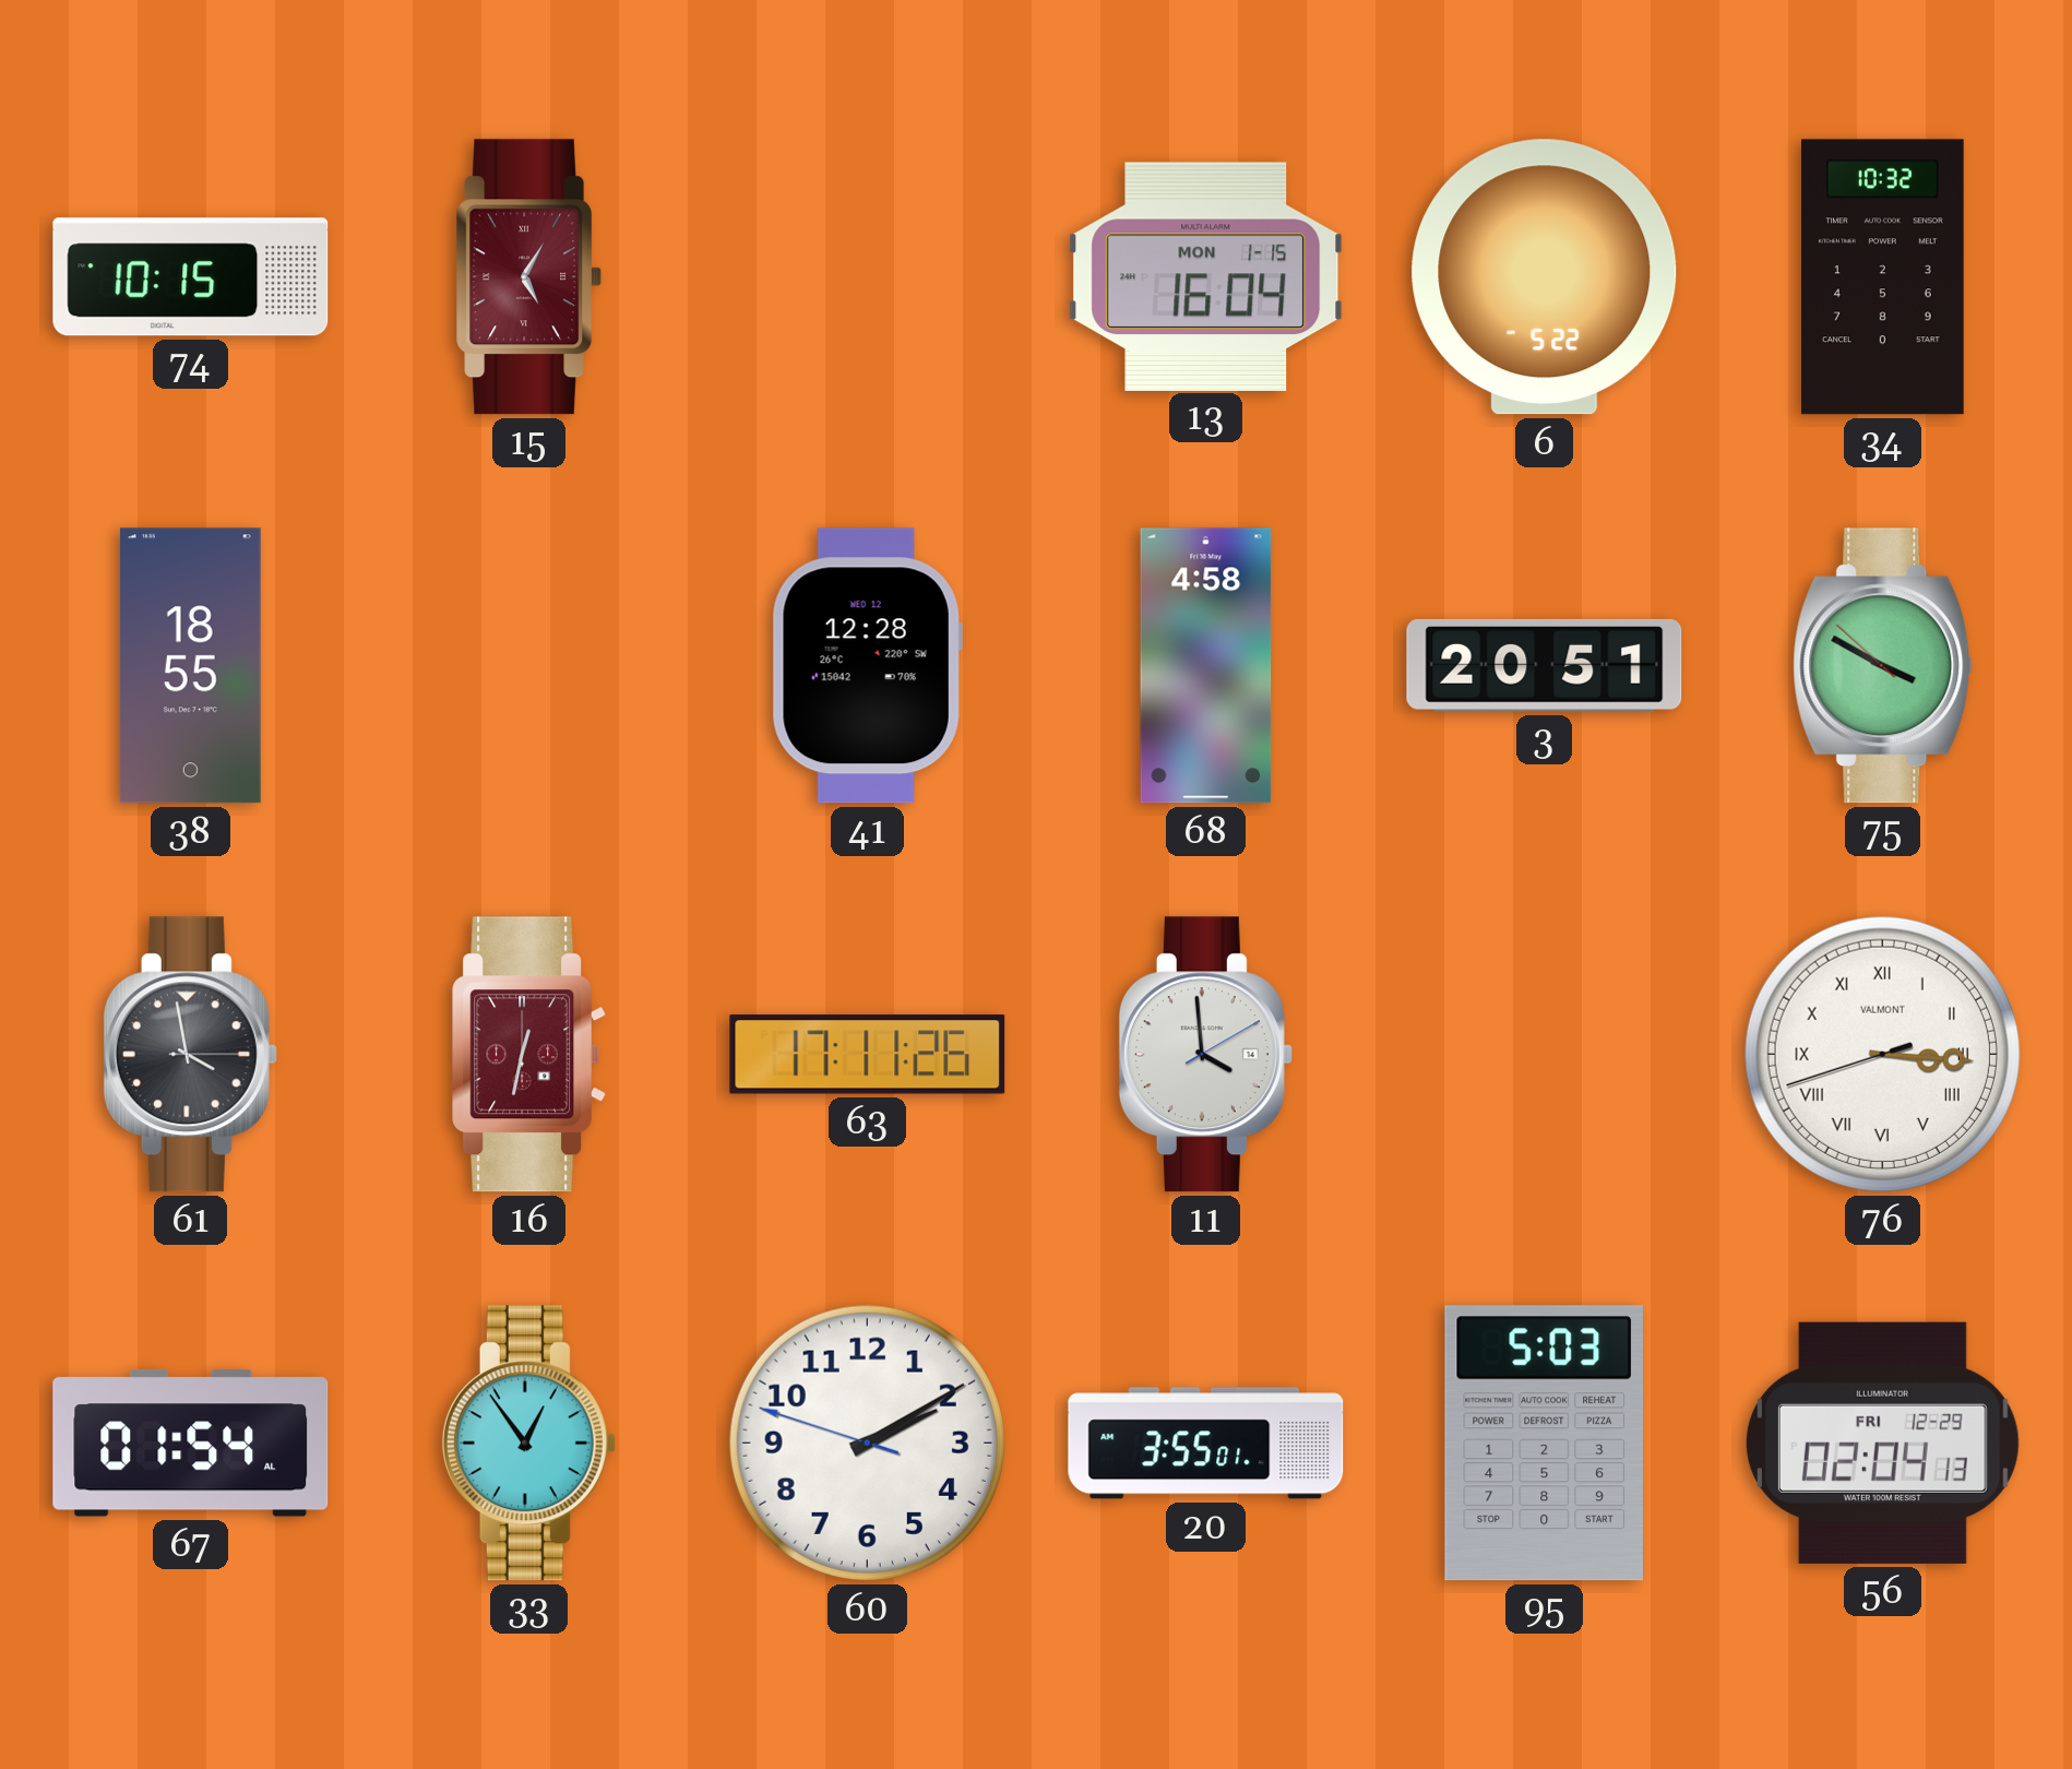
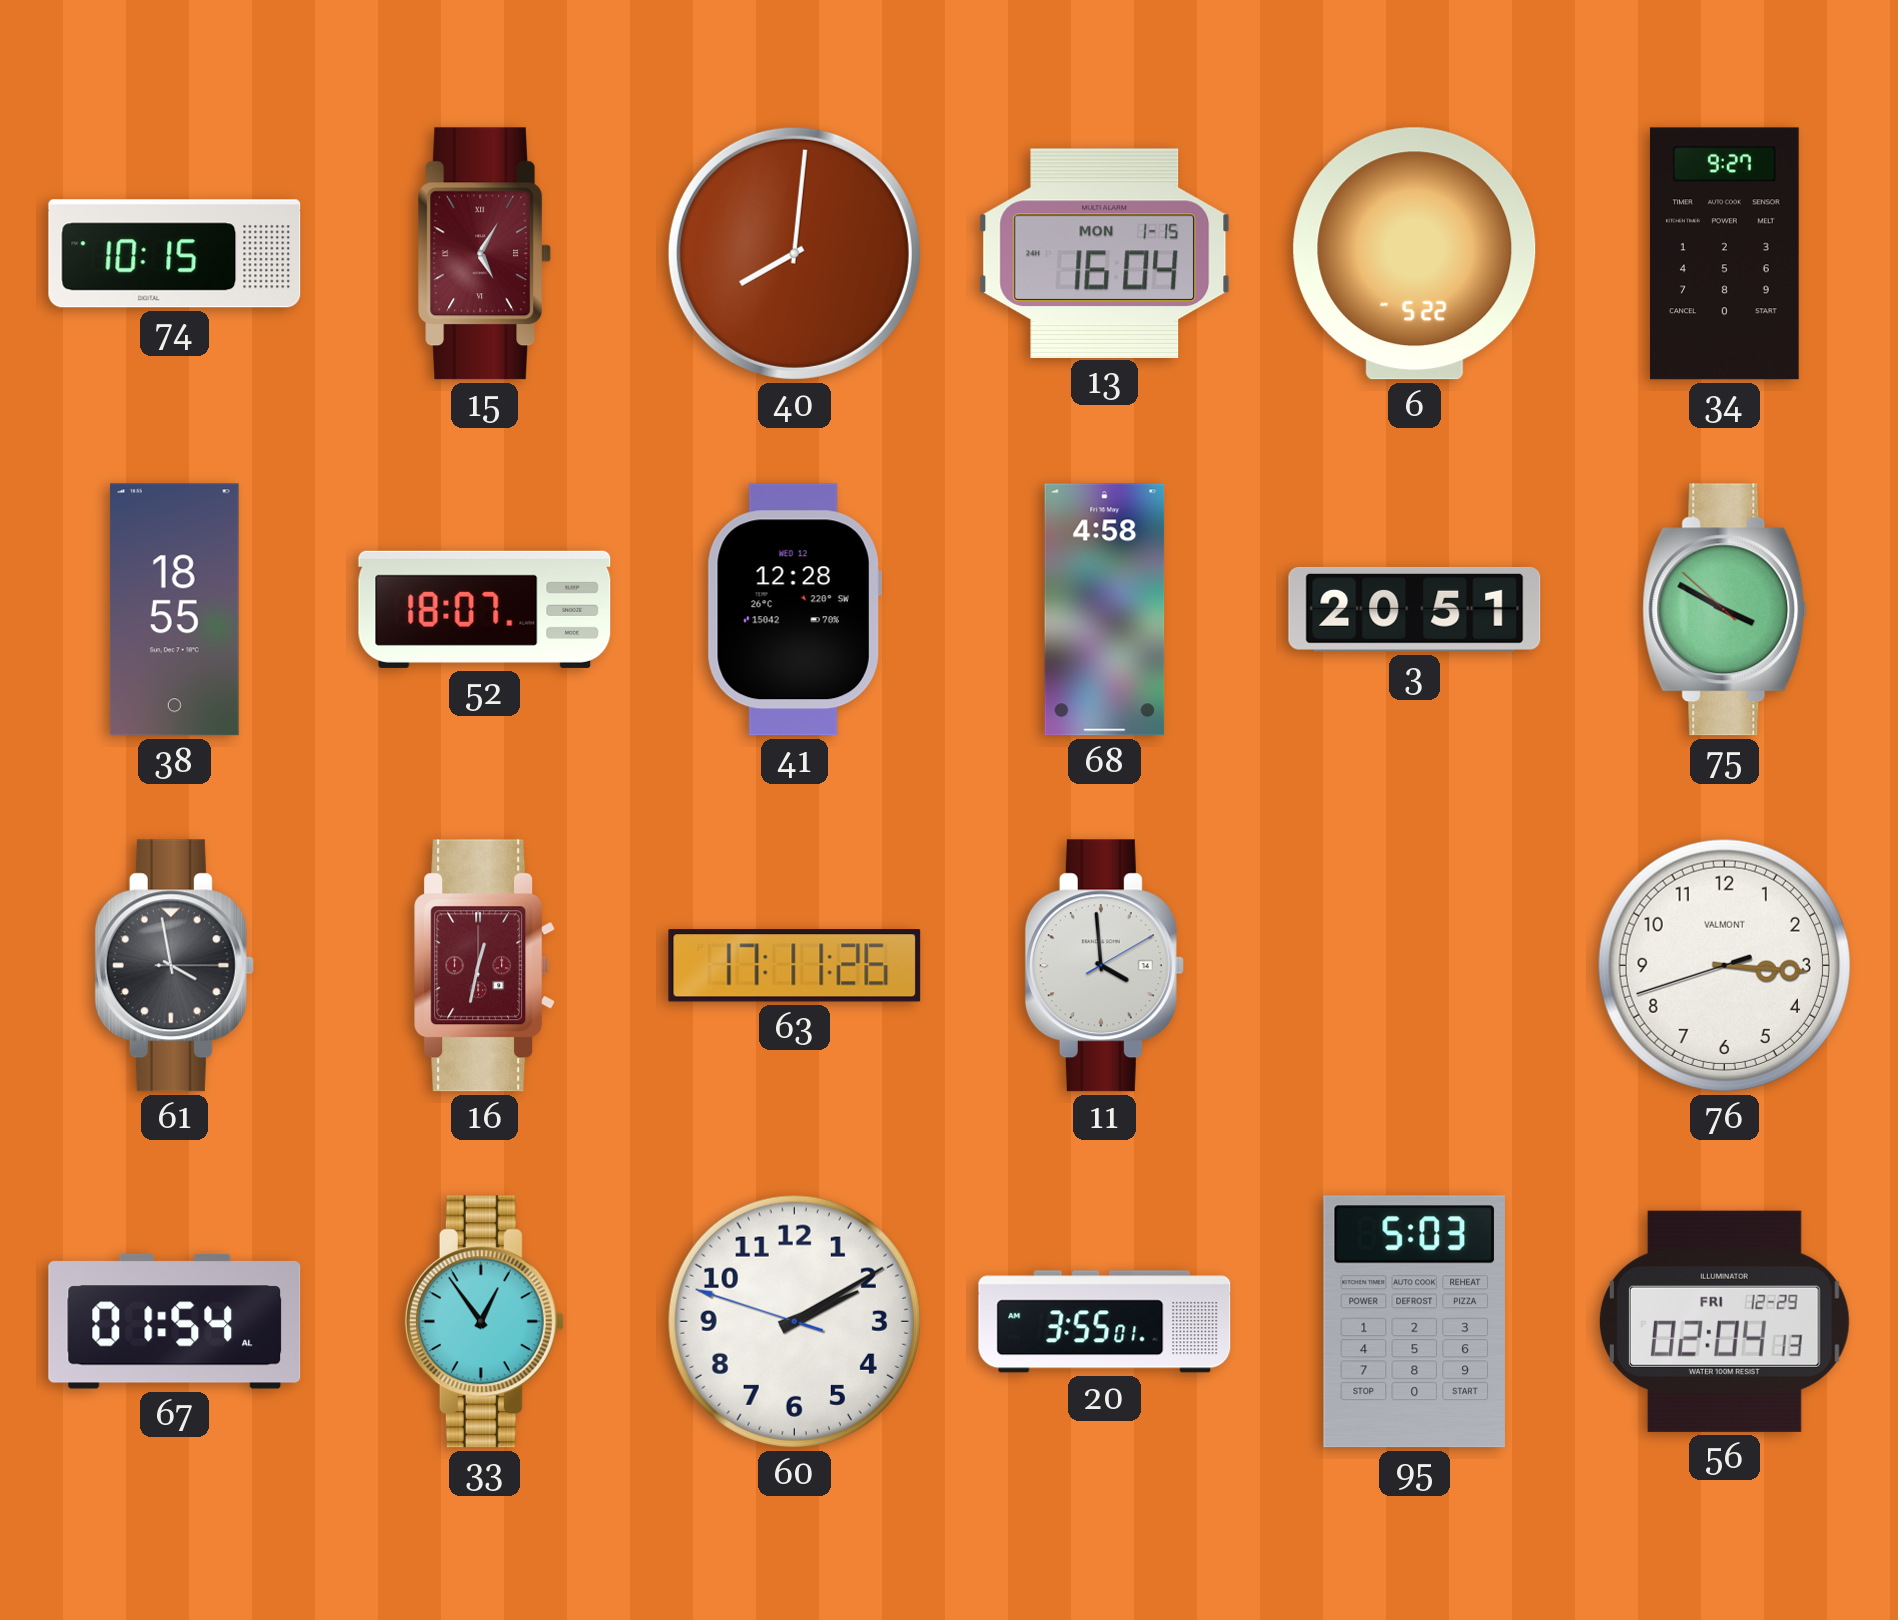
40: none -> 8:01
34: 10:32 -> 9:27
52: none -> 18:07
76 numerals: Roman -> Arabic
